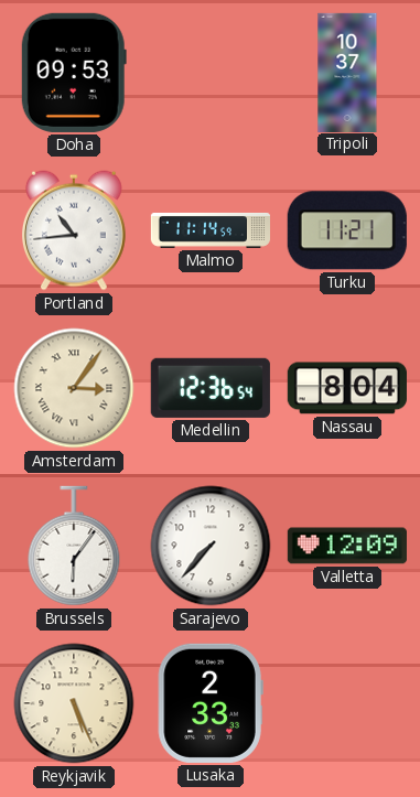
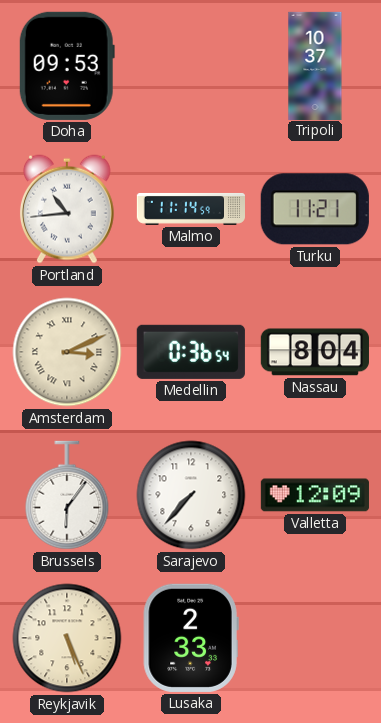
Amsterdam: 3:06 -> 3:11
Medellin: 12:36 -> 0:36
